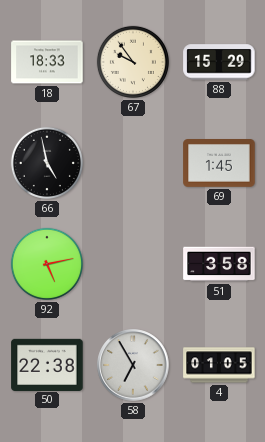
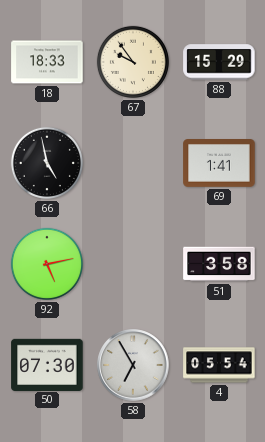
69: 1:45 -> 1:41
50: 22:38 -> 07:30
4: 01:05 -> 05:54
